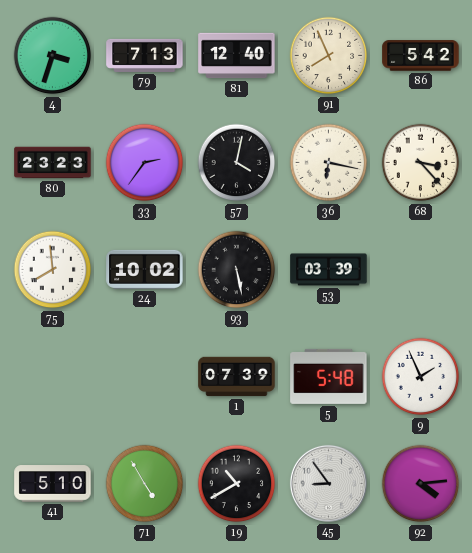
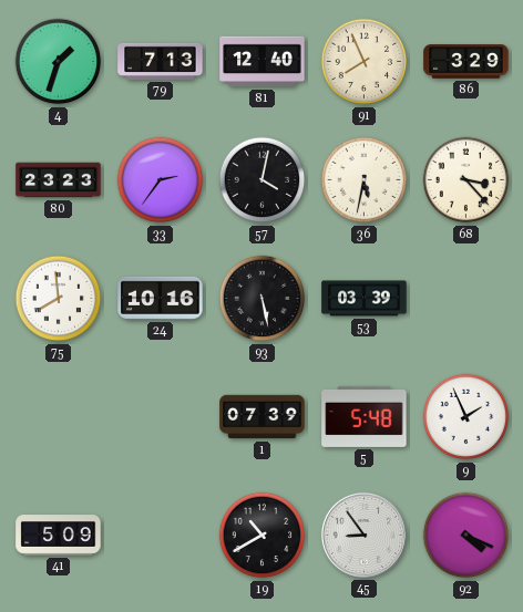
4: 3:33 -> 1:33
86: 5:42 -> 3:29
36: 6:17 -> 5:32
24: 10:02 -> 10:16
41: 5:10 -> 5:09
71: 4:55 -> none
92: 4:14 -> 4:19
